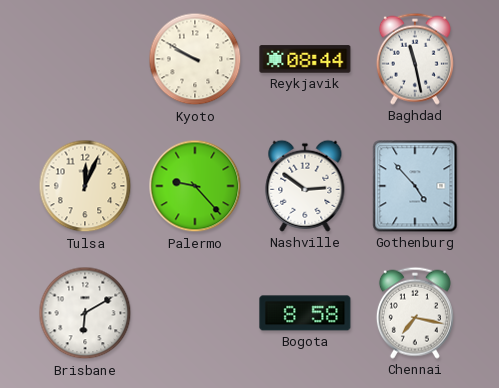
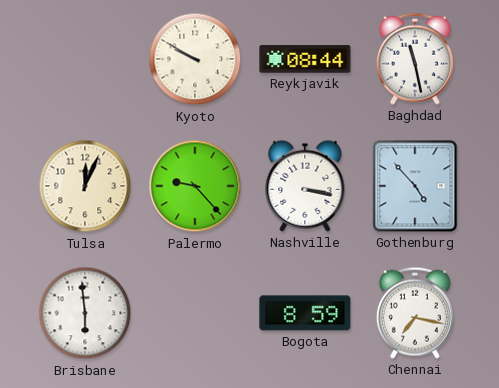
Nashville: 2:51 -> 3:17
Brisbane: 6:10 -> 5:59
Bogota: 8:58 -> 8:59
